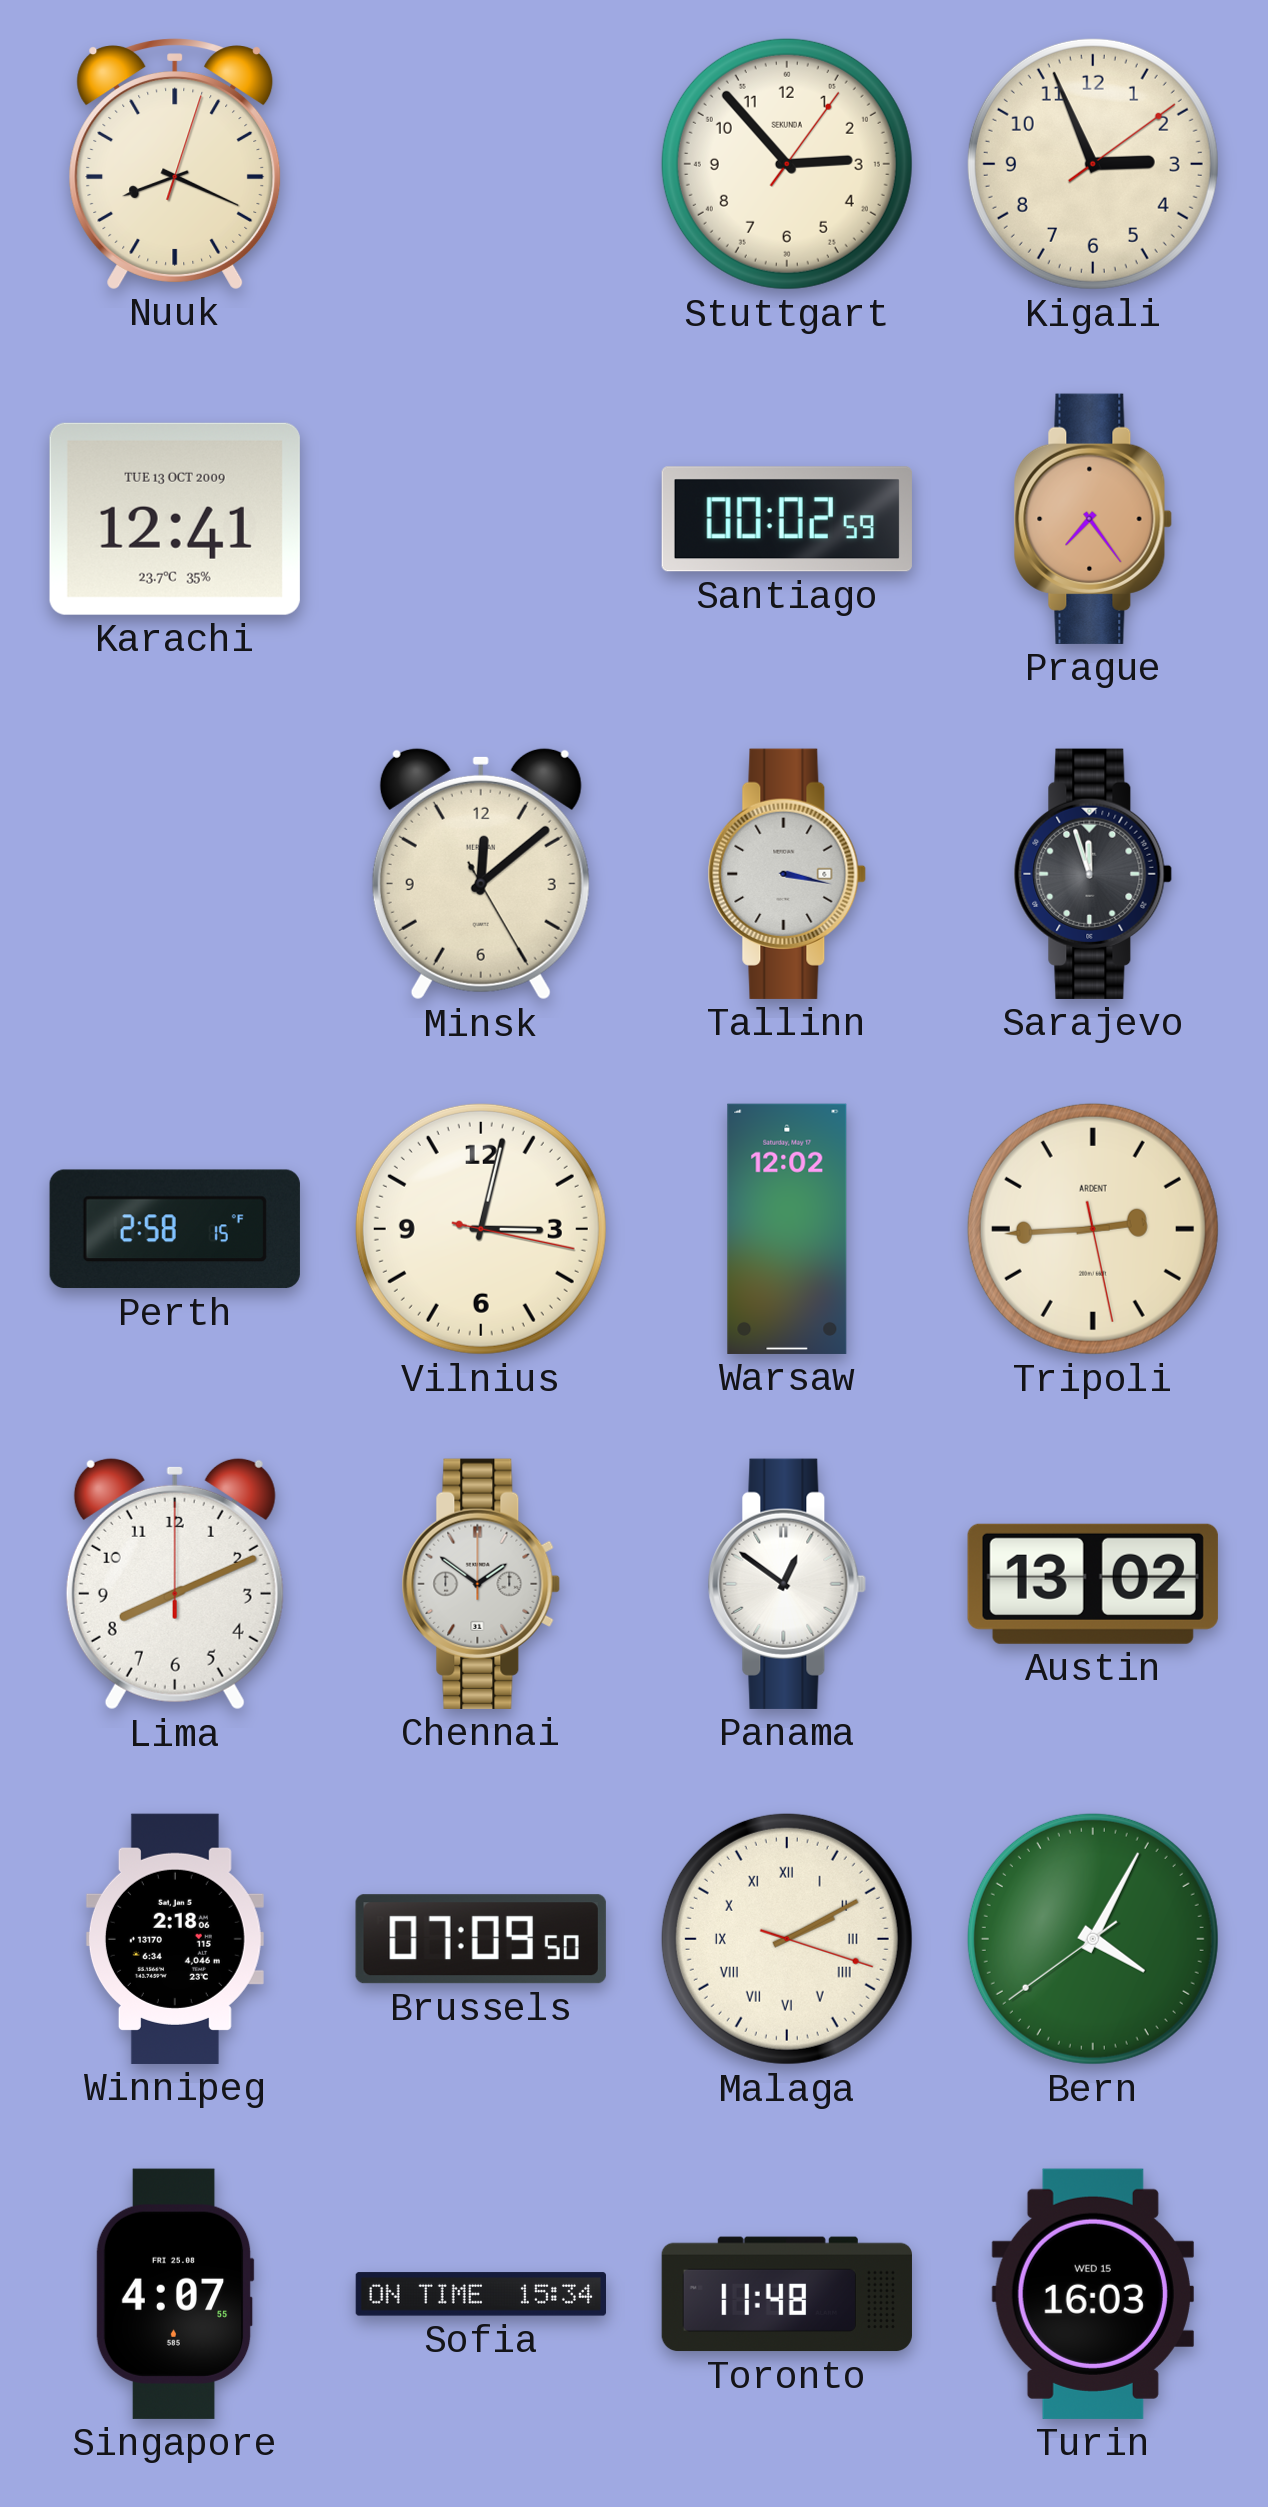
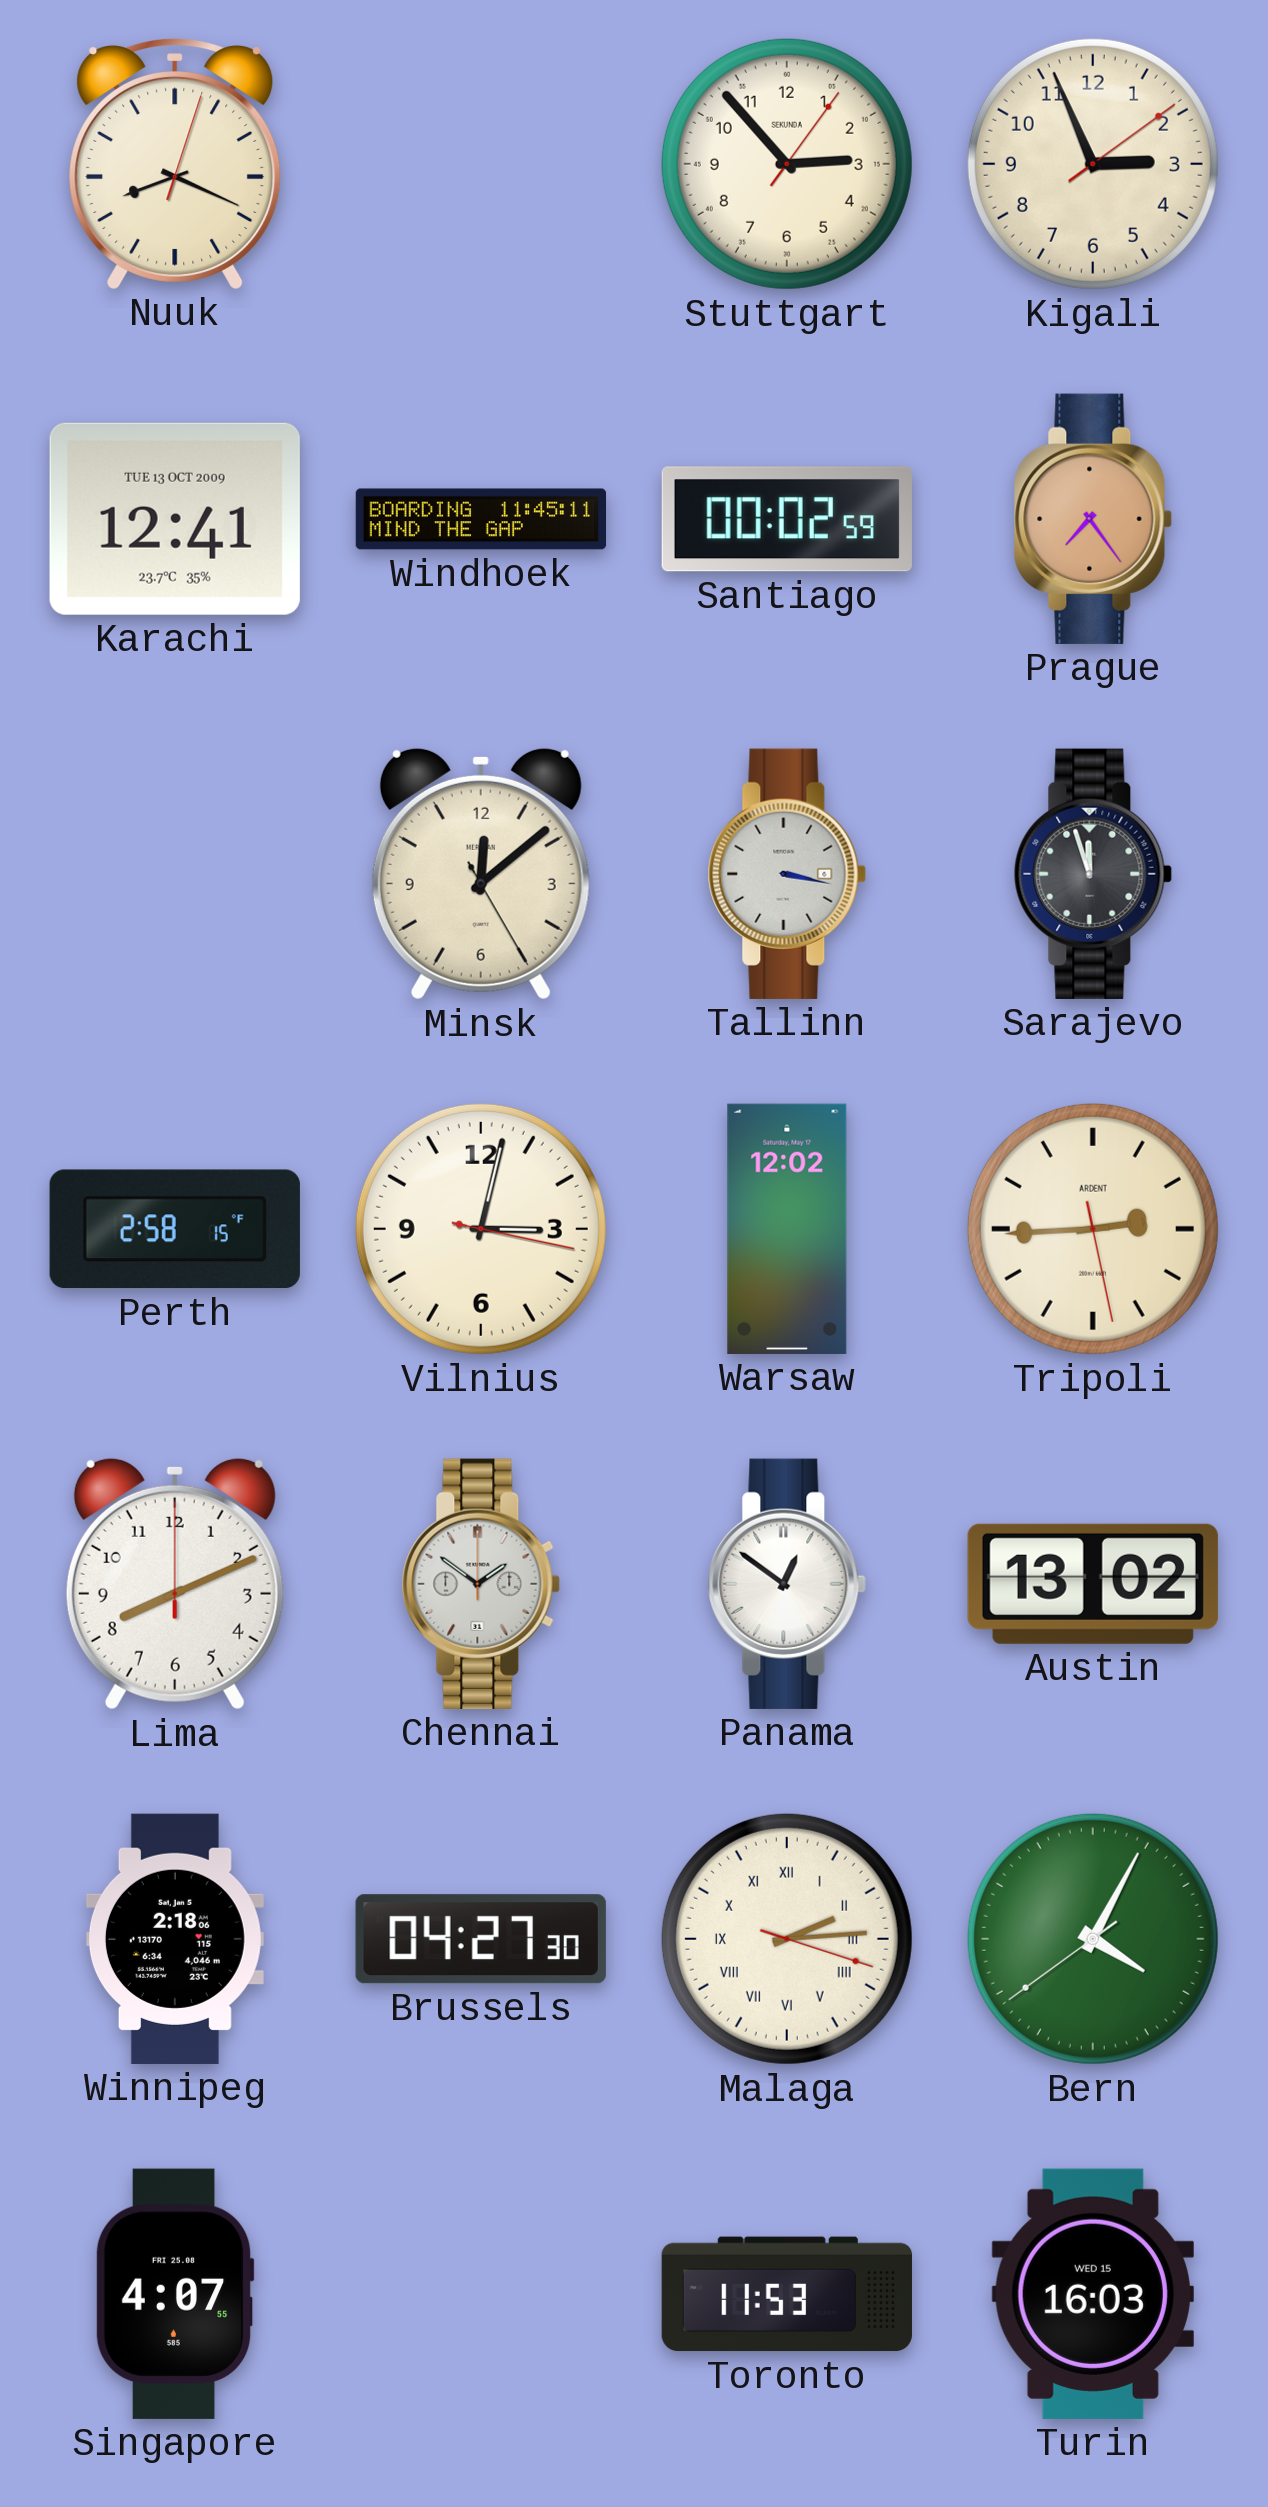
Windhoek: none -> 11:45
Brussels: 07:09 -> 04:27
Malaga: 2:10 -> 2:14
Sofia: 15:34 -> none
Toronto: 11:48 -> 11:53
